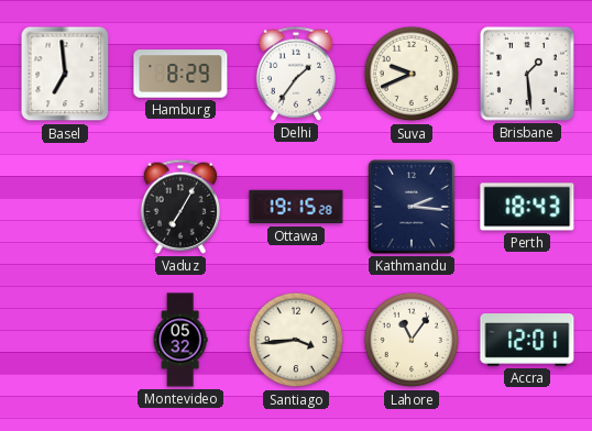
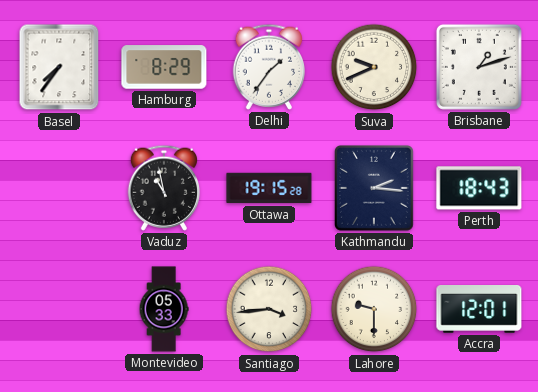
Basel: 6:59 -> 7:36
Brisbane: 1:29 -> 1:12
Vaduz: 7:05 -> 10:58
Montevideo: 05:32 -> 05:33
Lahore: 11:06 -> 9:30
